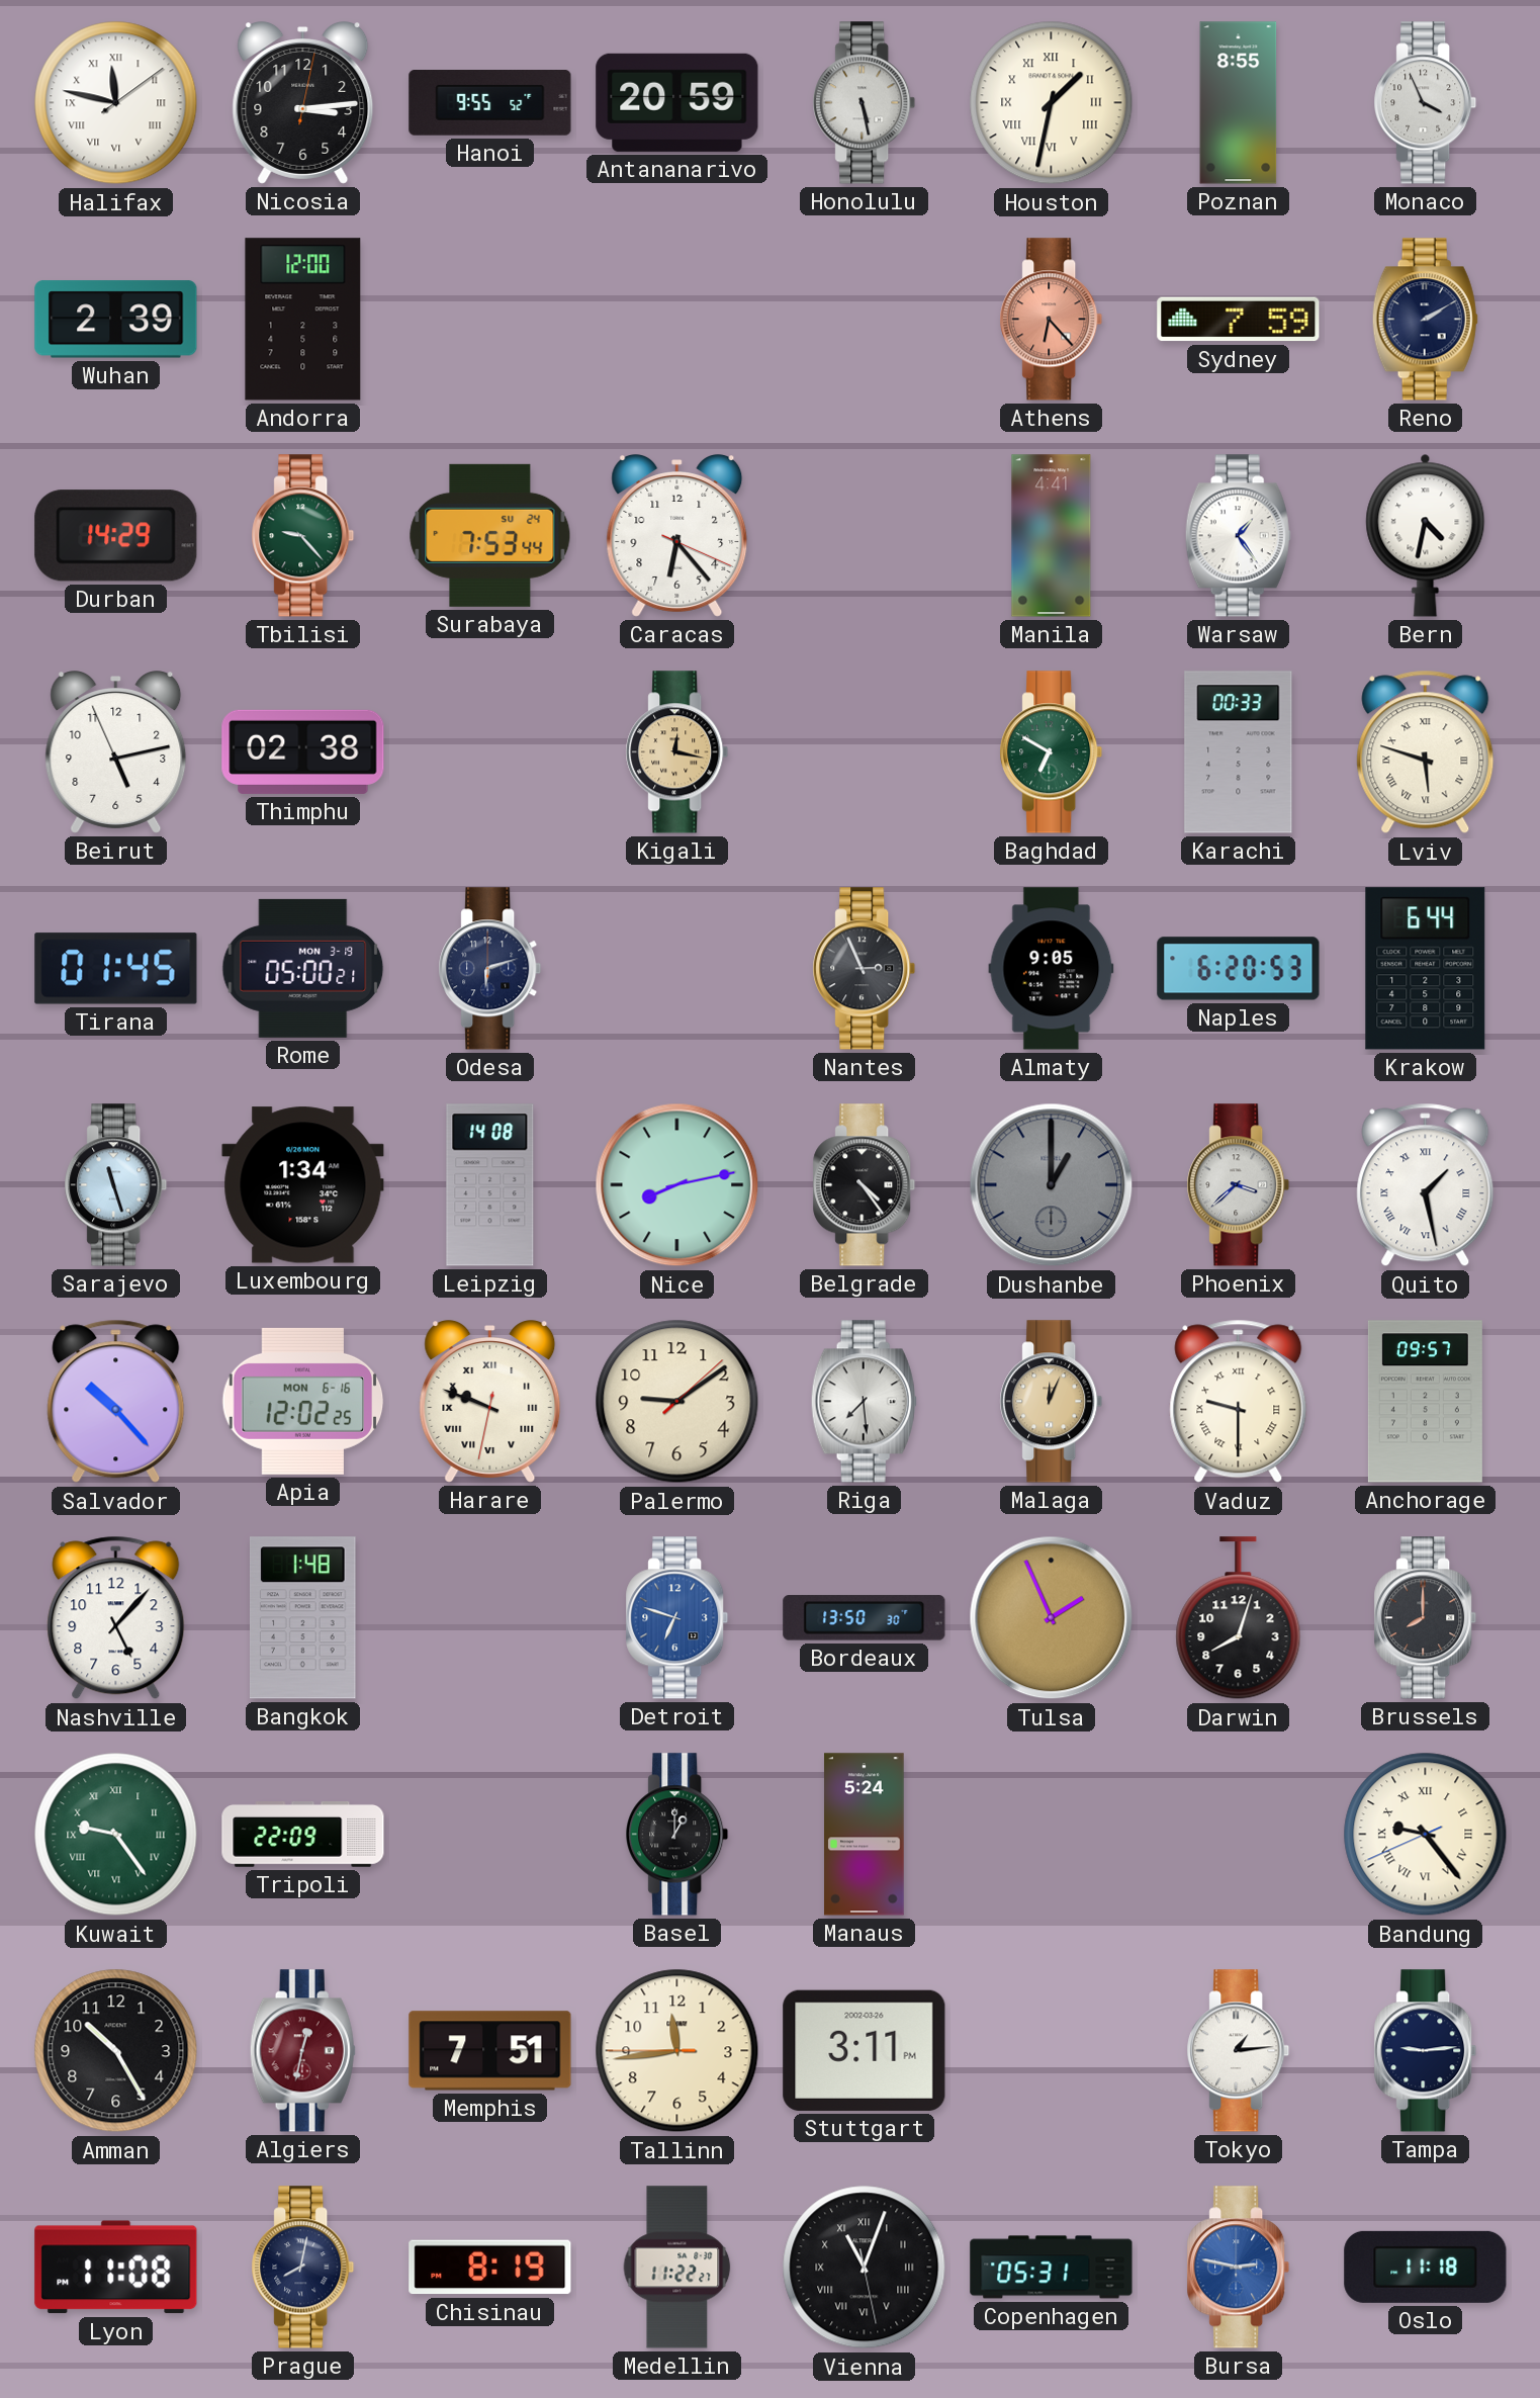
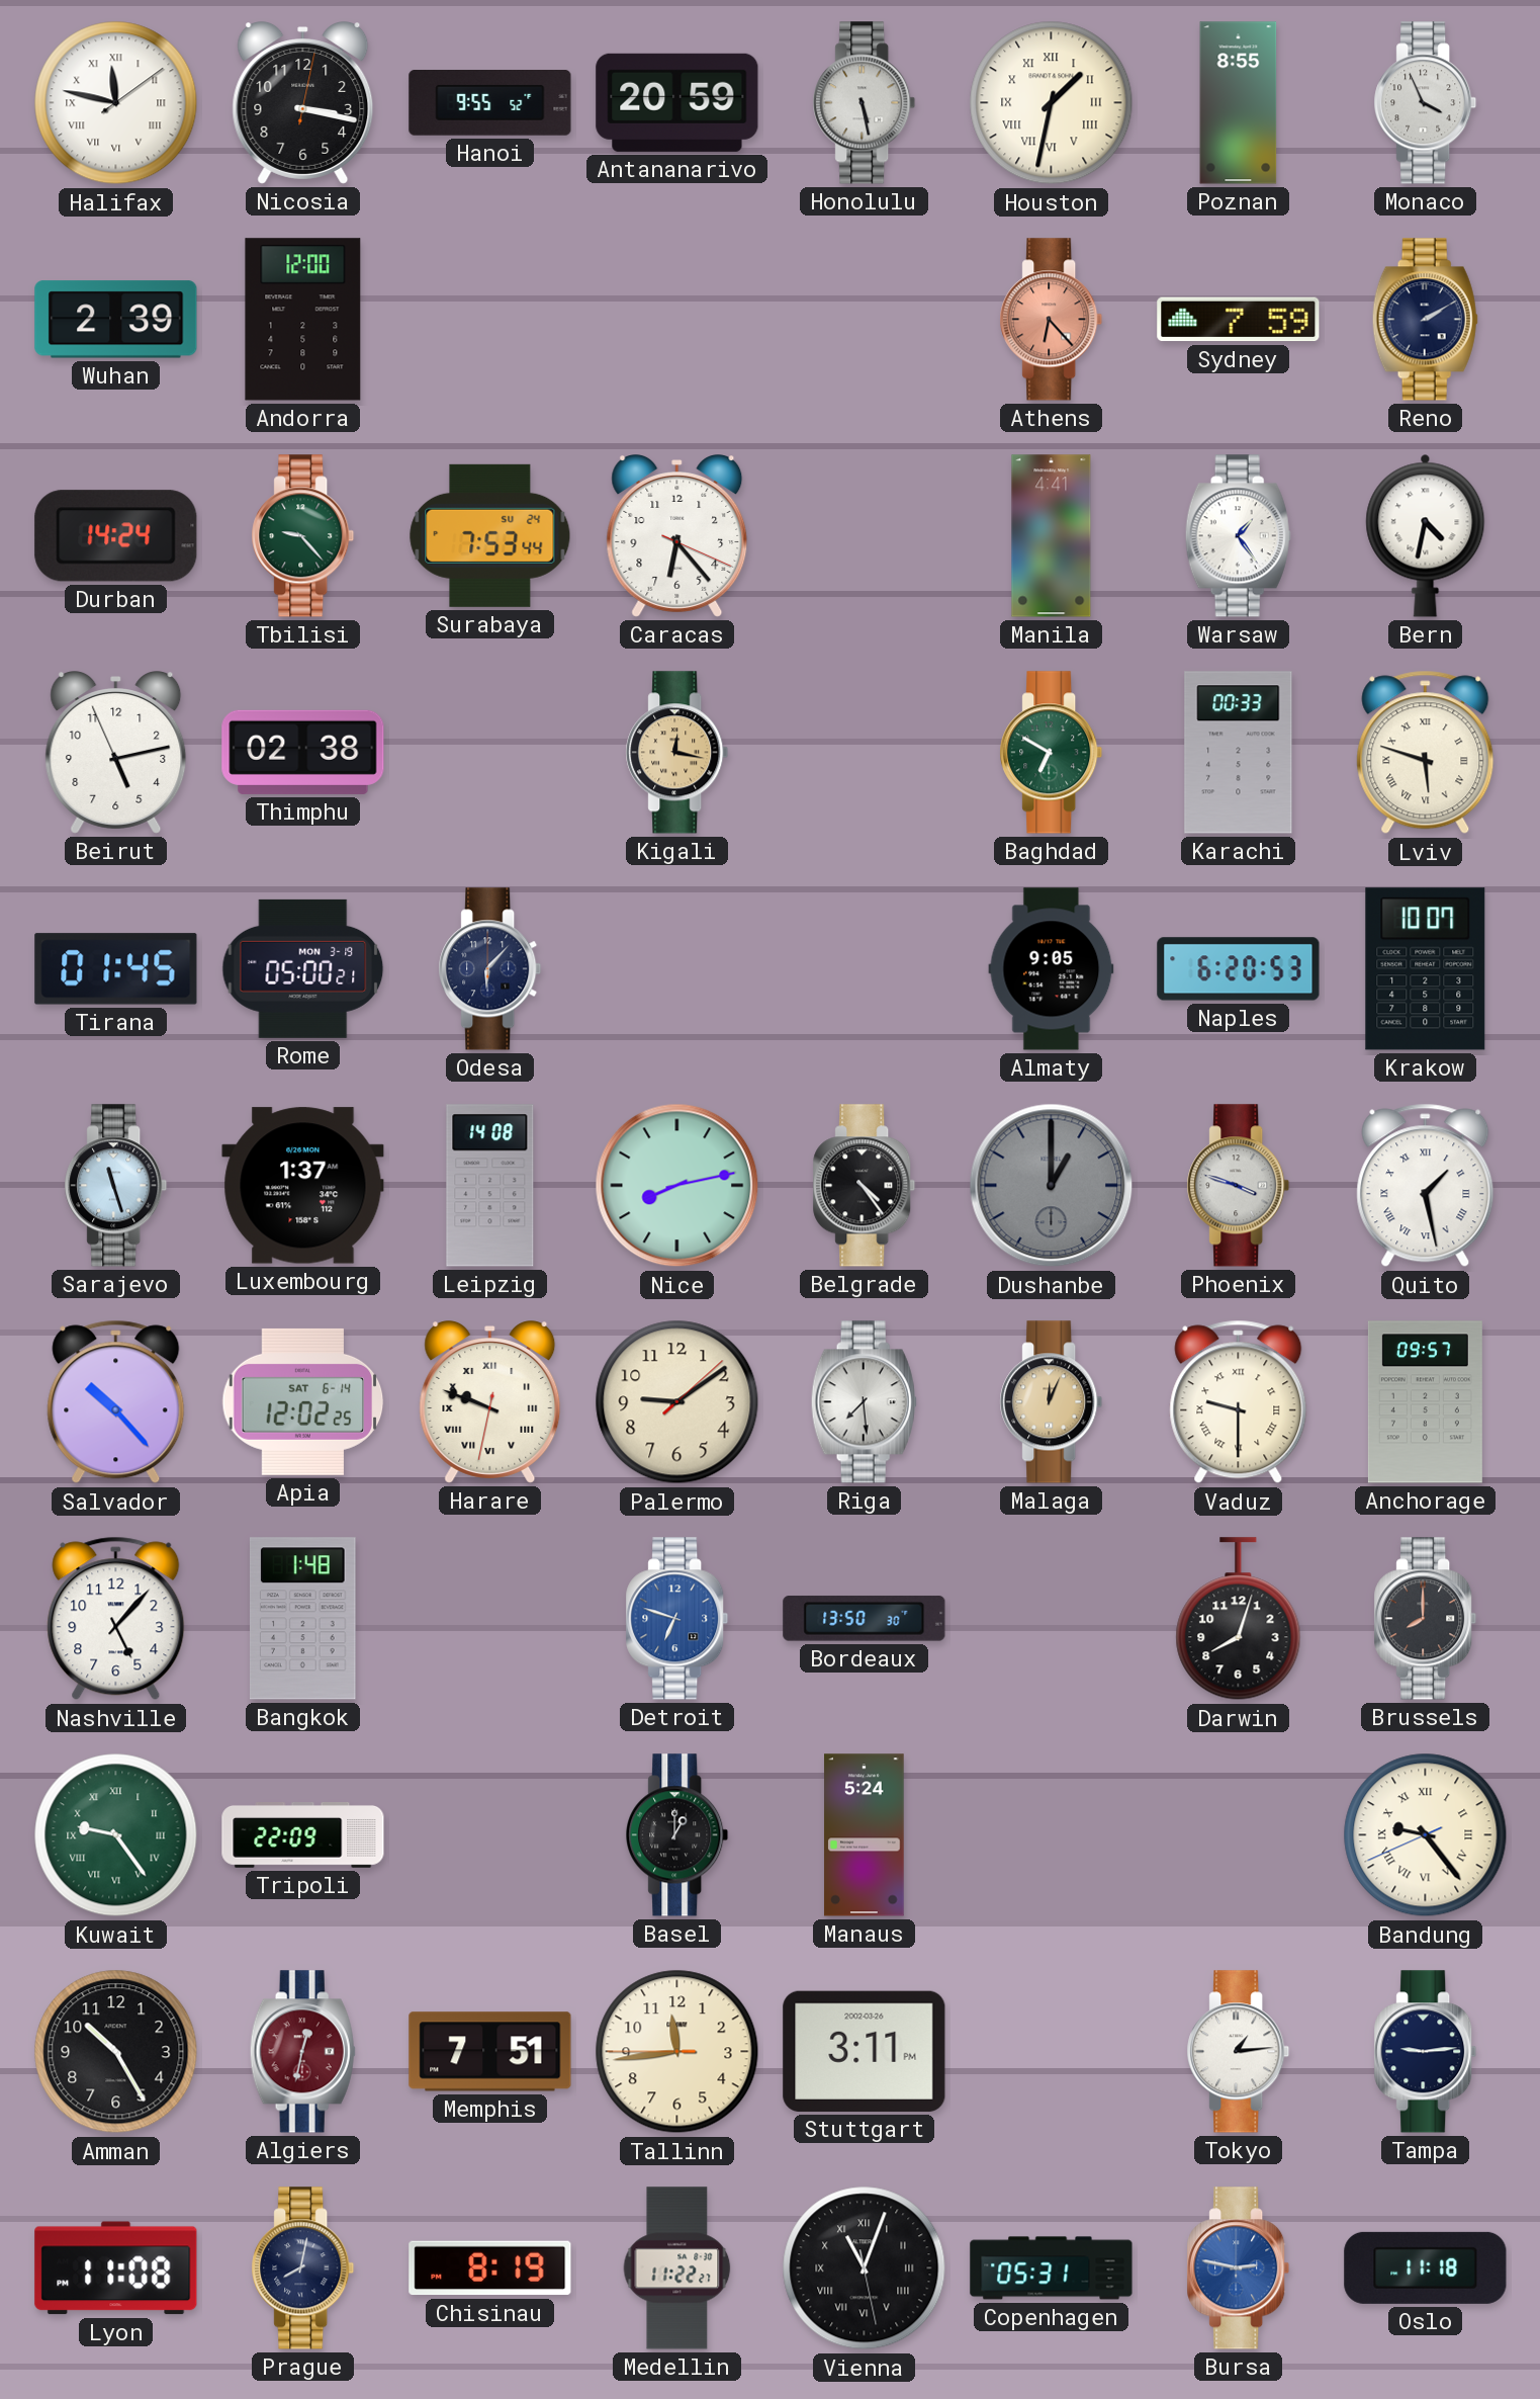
Nicosia: 3:14 -> 3:17
Durban: 14:29 -> 14:24
Odesa: 6:12 -> 6:07
Nantes: 2:56 -> none
Krakow: 6:44 -> 10:07
Luxembourg: 1:34 -> 1:37
Phoenix: 3:38 -> 3:48
Apia date: MON 6-16 -> SAT 6-14
Tulsa: 1:56 -> none
